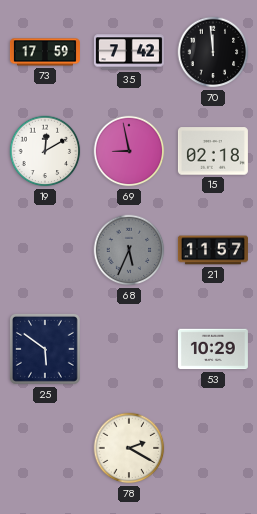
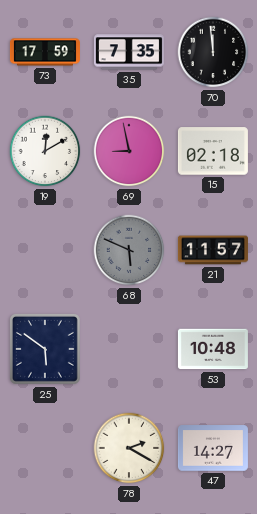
35: 7:42 -> 7:35
68: 5:34 -> 5:49
53: 10:29 -> 10:48
47: none -> 14:27
